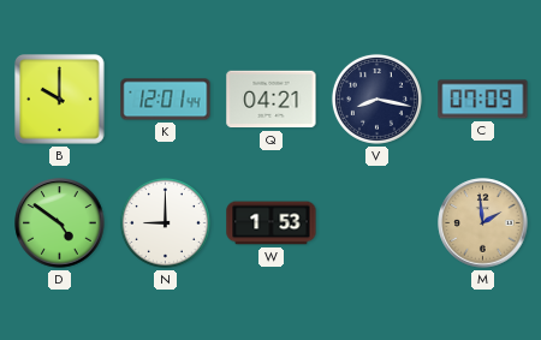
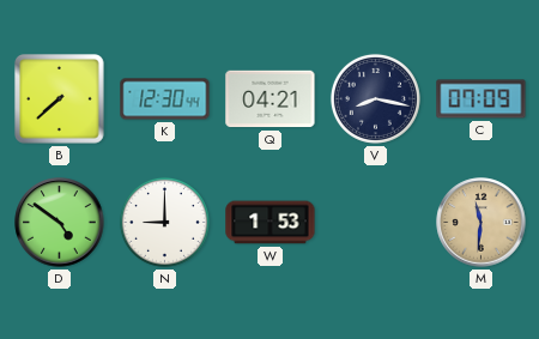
B: 10:00 -> 7:38
K: 12:01 -> 12:30
M: 1:59 -> 11:31
